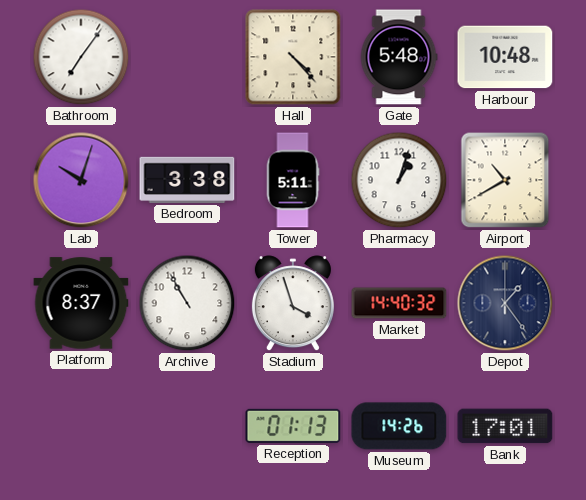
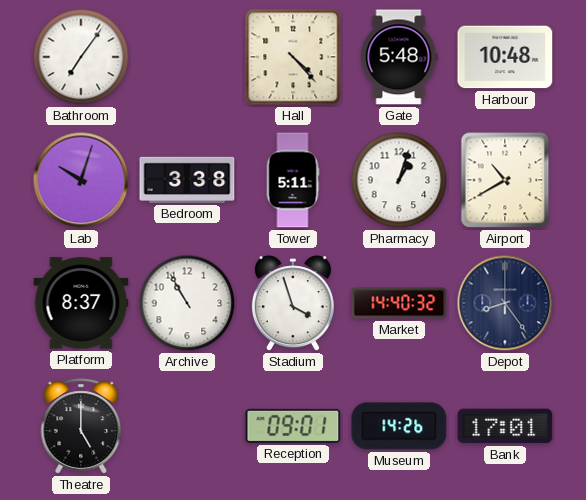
Depot: 1:24 -> 8:24
Theatre: none -> 5:00
Reception: 01:13 -> 09:01
